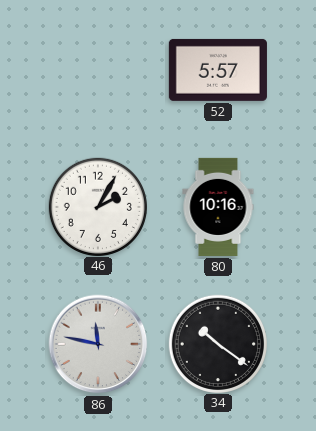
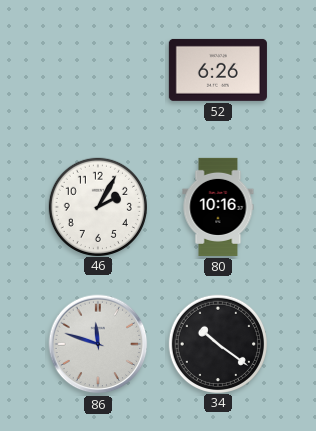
52: 5:57 -> 6:26
86: 11:47 -> 11:48
